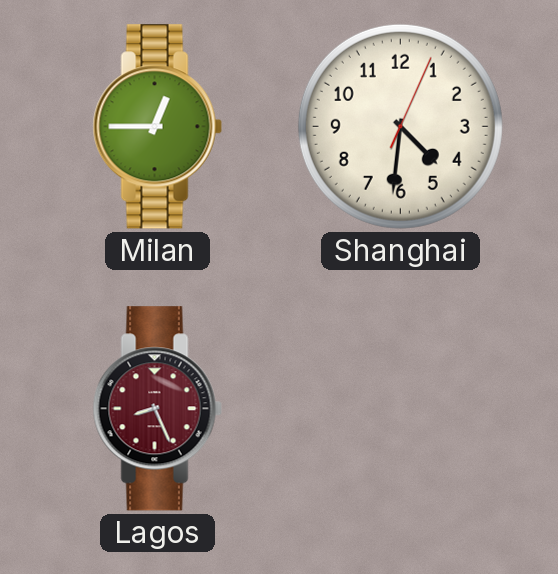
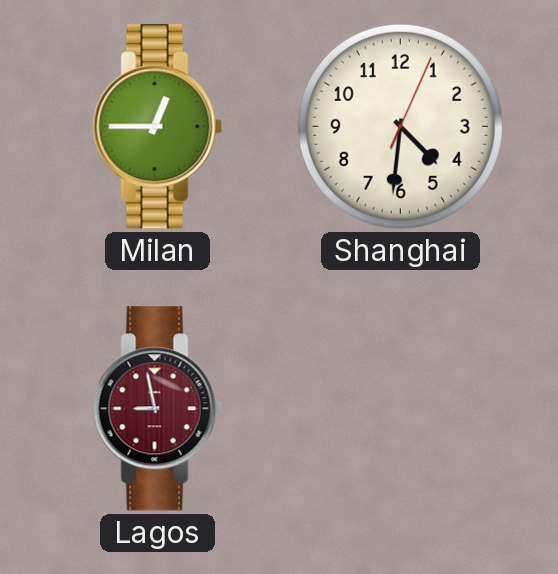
Lagos: 8:26 -> 8:58
